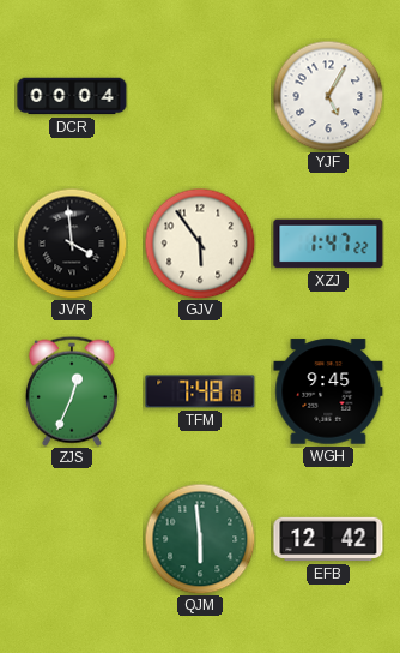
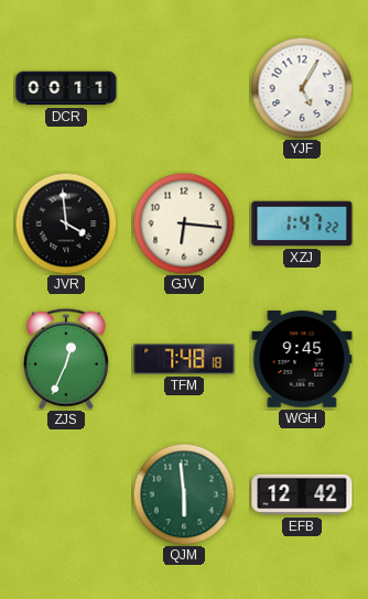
DCR: 00:04 -> 00:11
GJV: 5:54 -> 6:16
